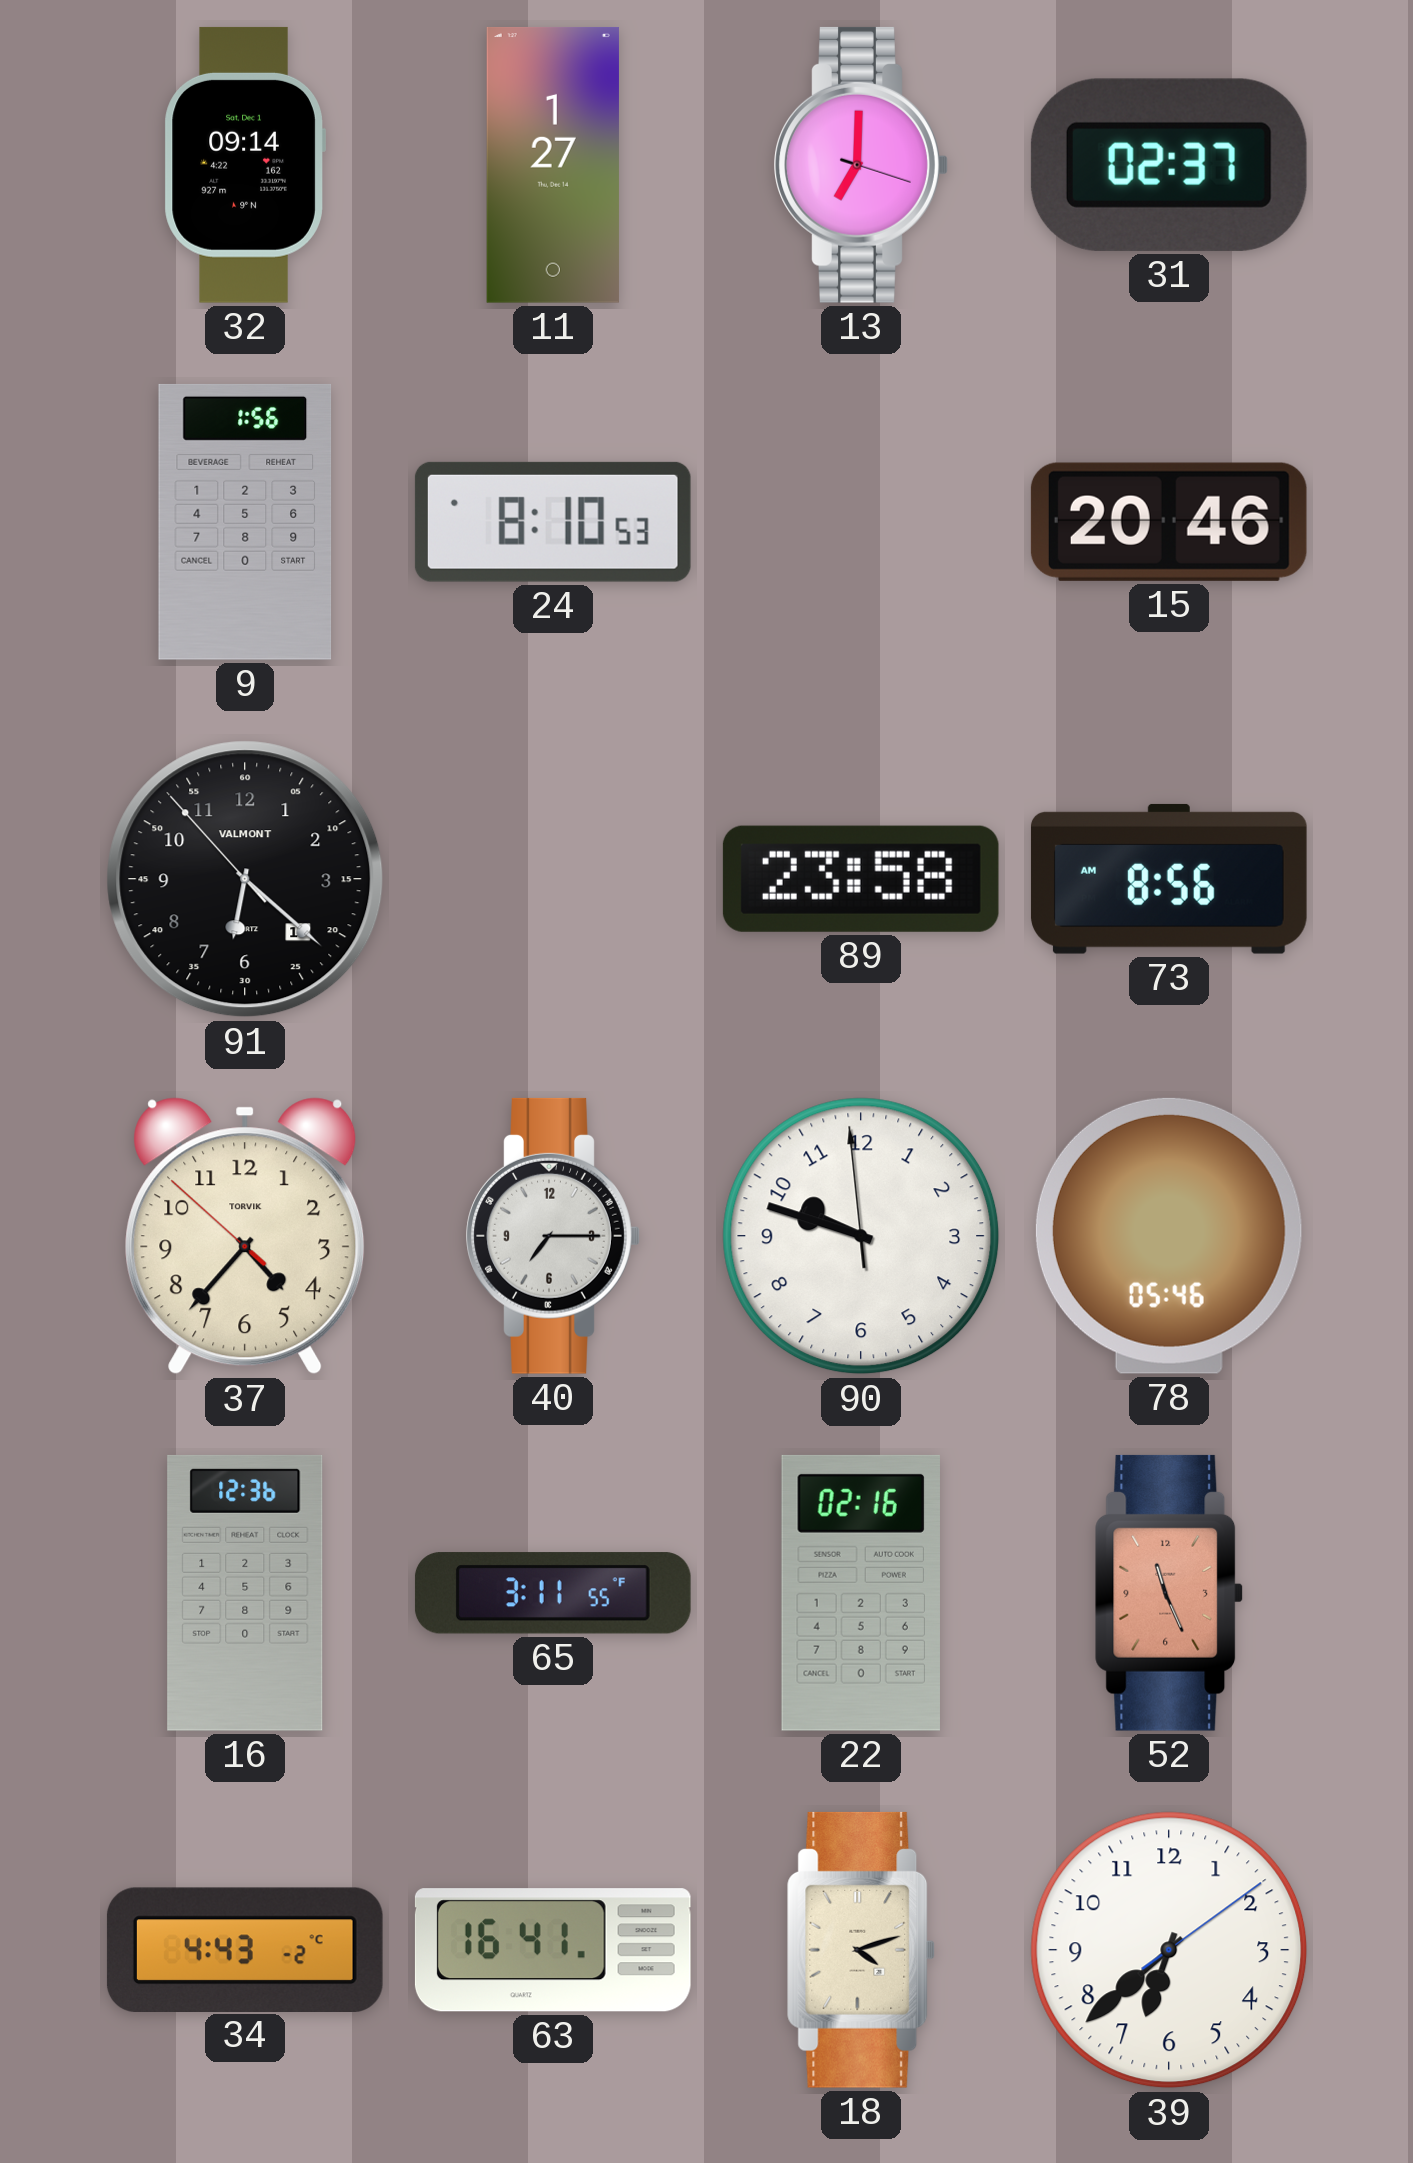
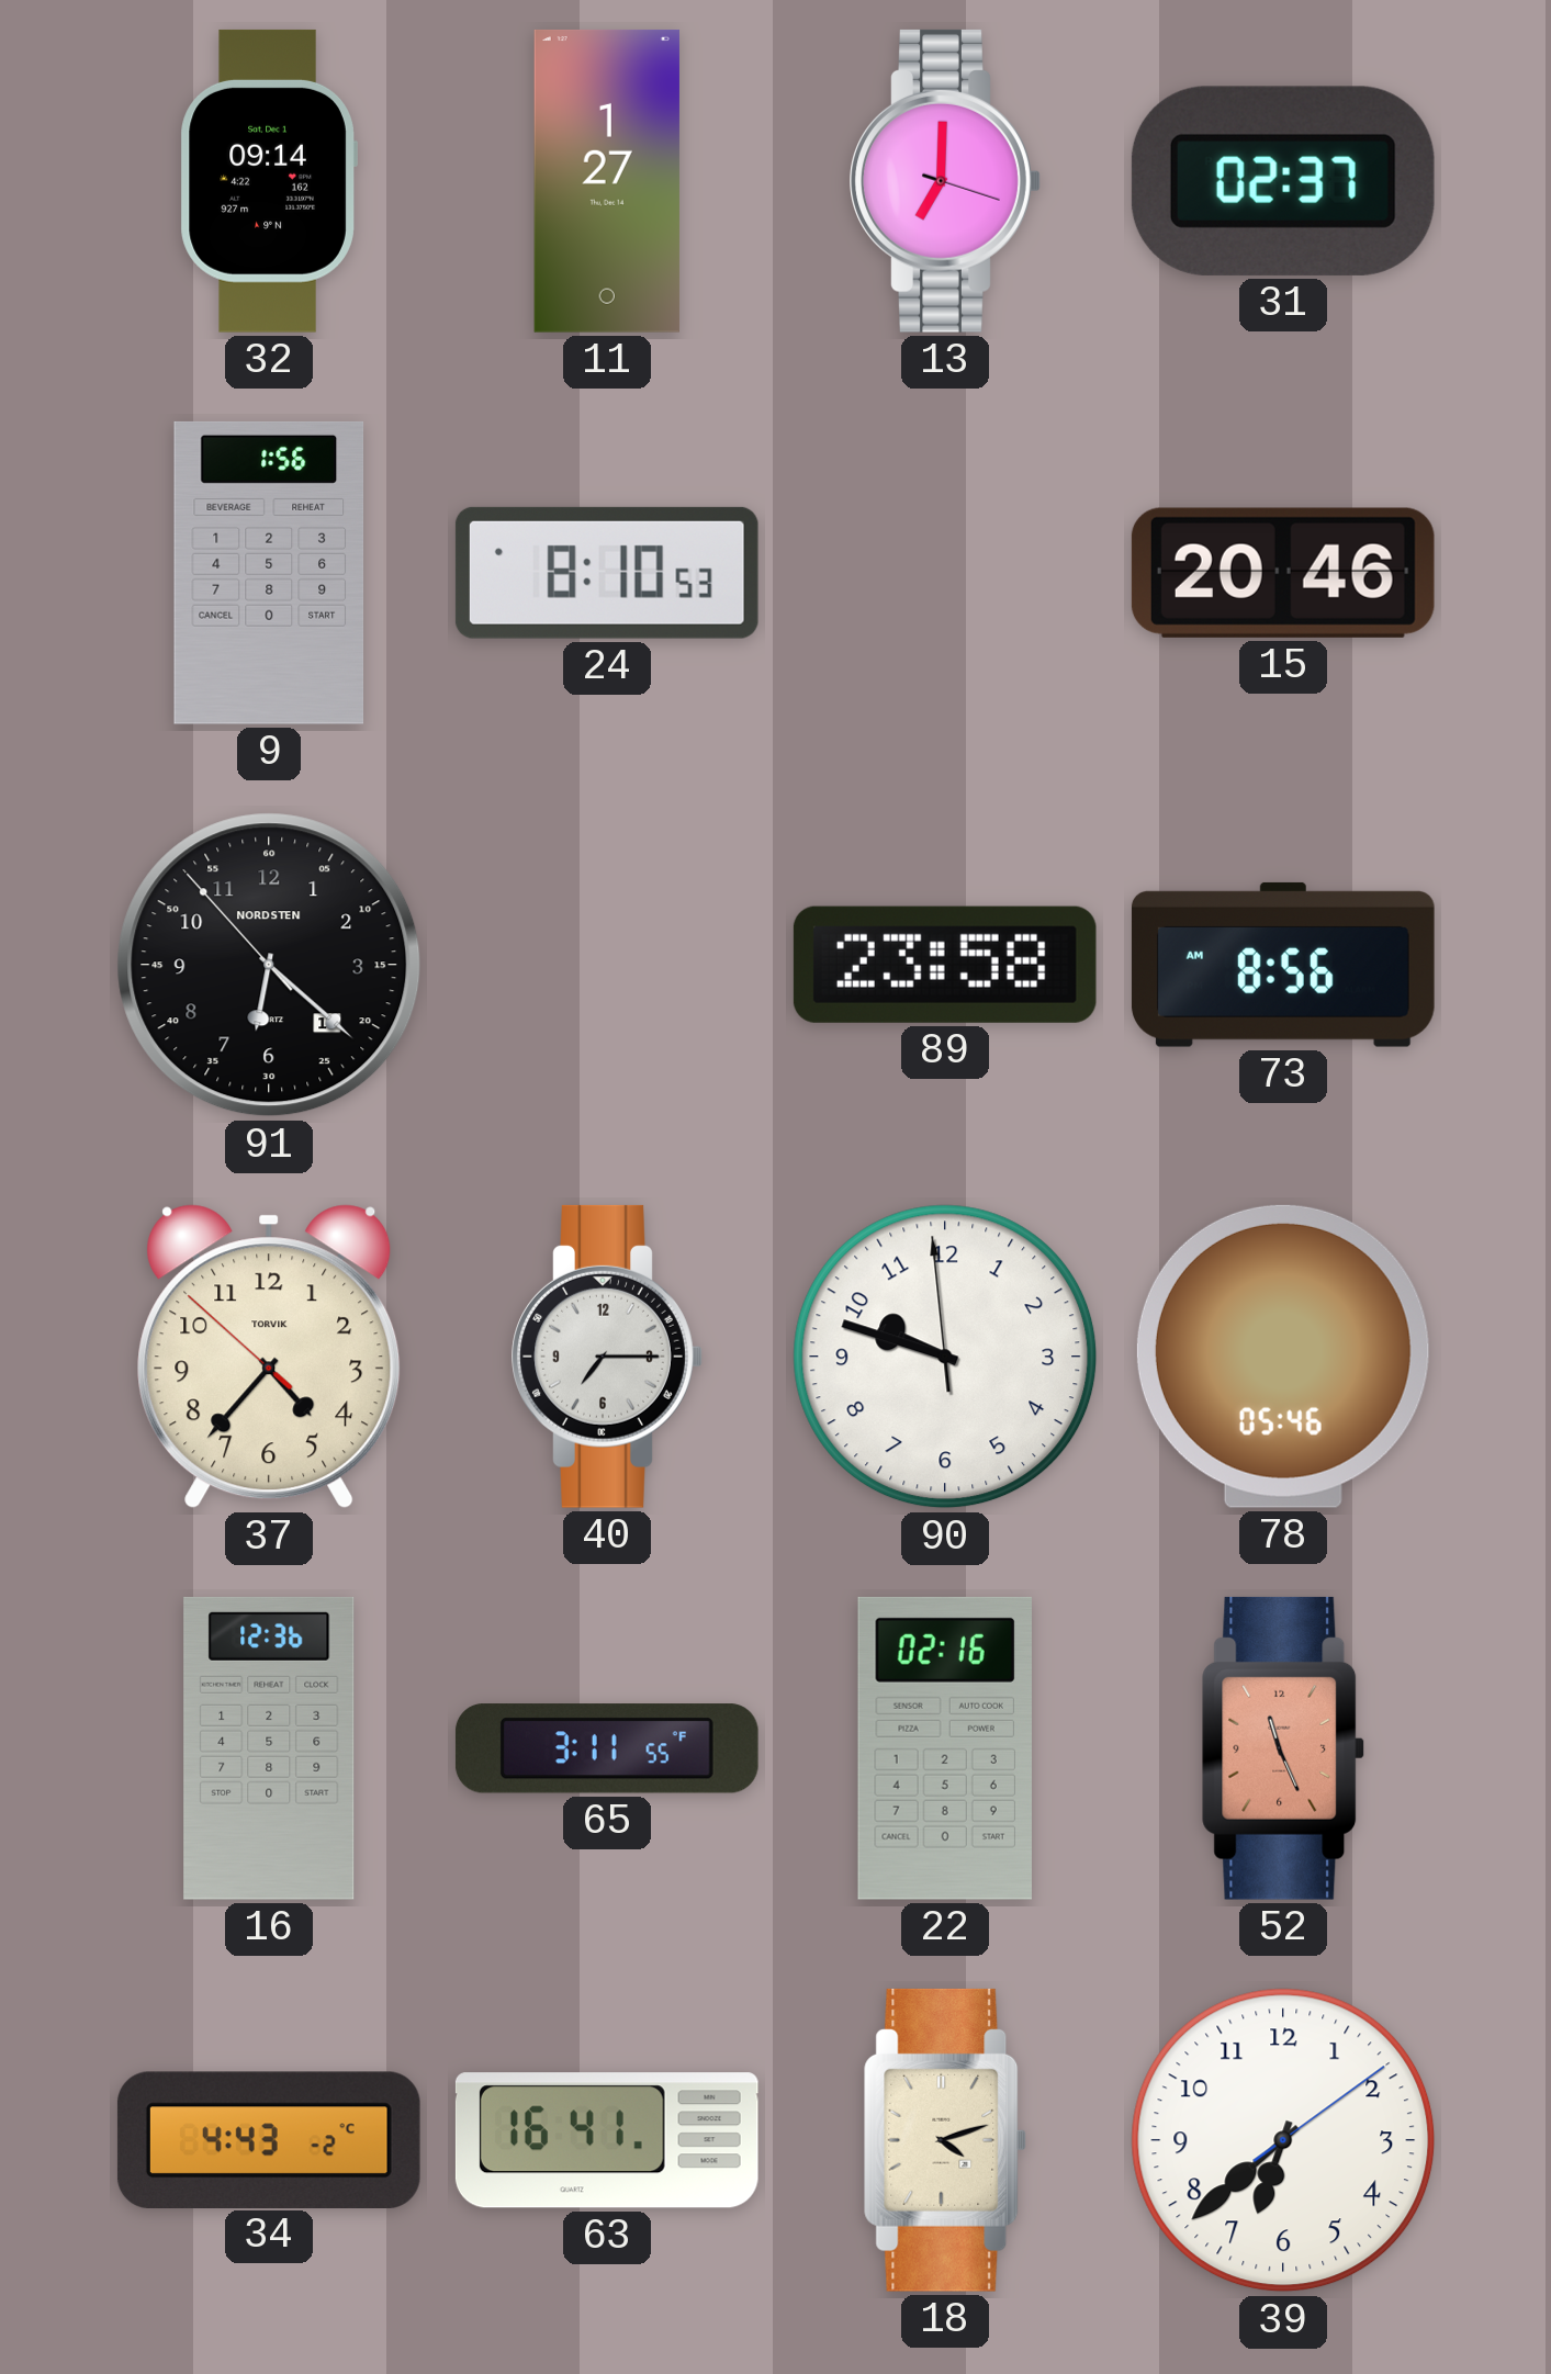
91 brand: VALMONT -> NORDSTEN
